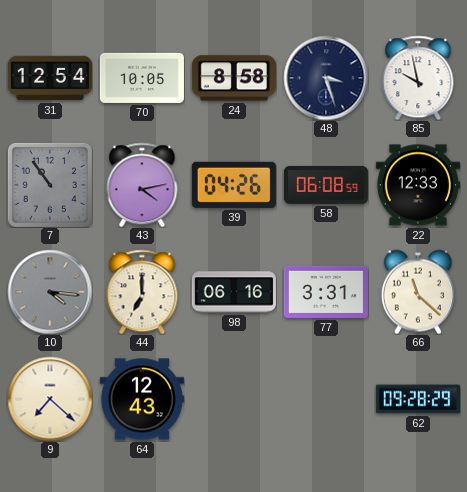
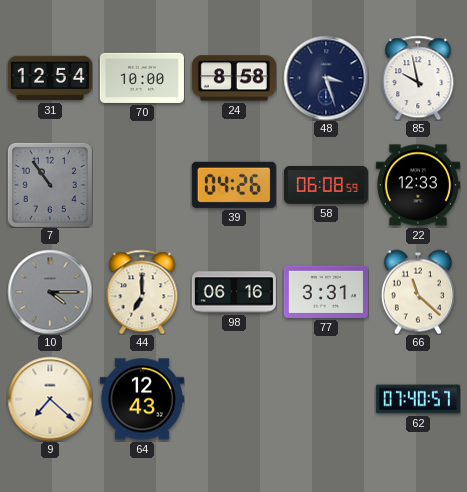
70: 10:05 -> 10:00
43: 4:13 -> none
10: 4:16 -> 4:15
62: 09:28 -> 07:40
